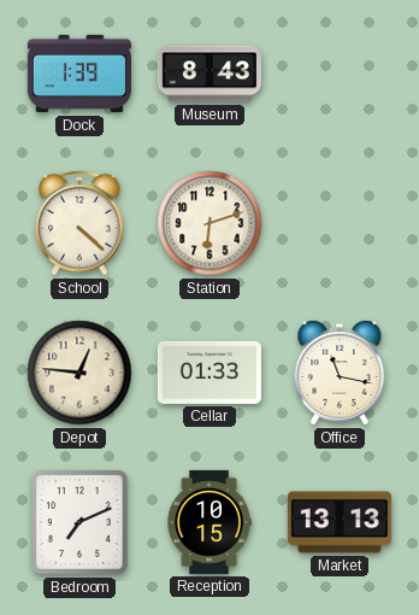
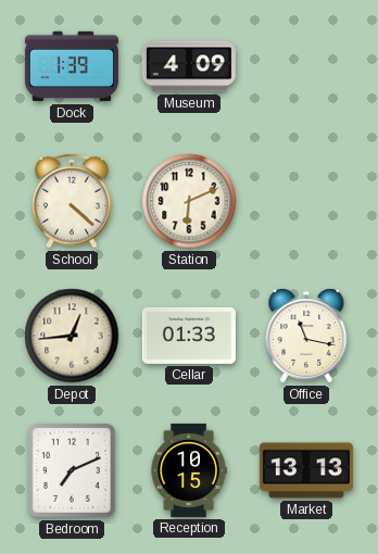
Museum: 8:43 -> 4:09
Station: 6:12 -> 6:11
Depot: 12:46 -> 12:44
